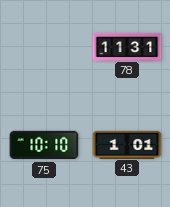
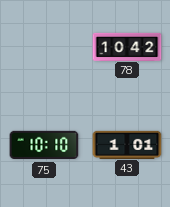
78: 11:31 -> 10:42
